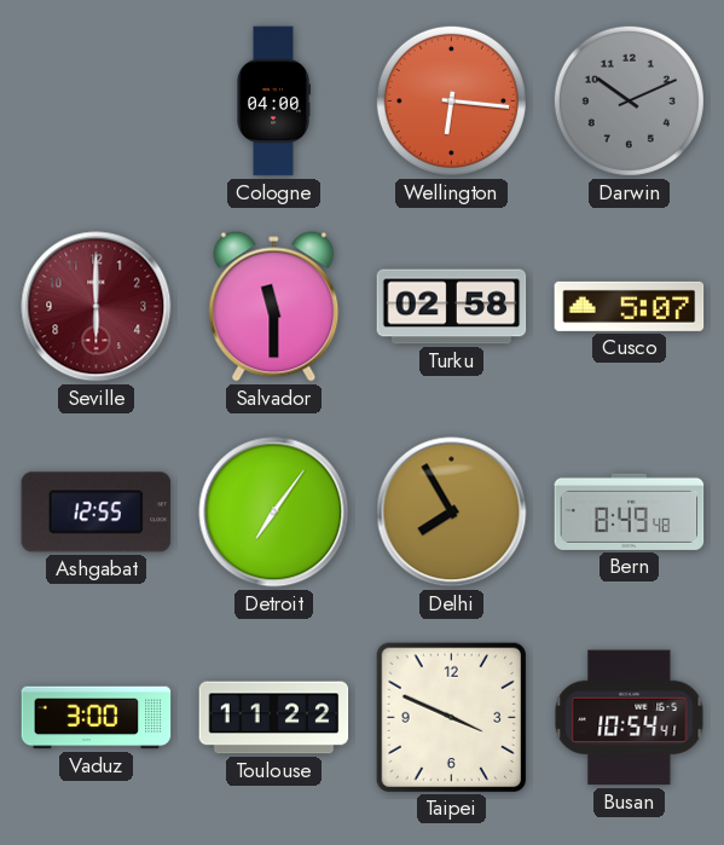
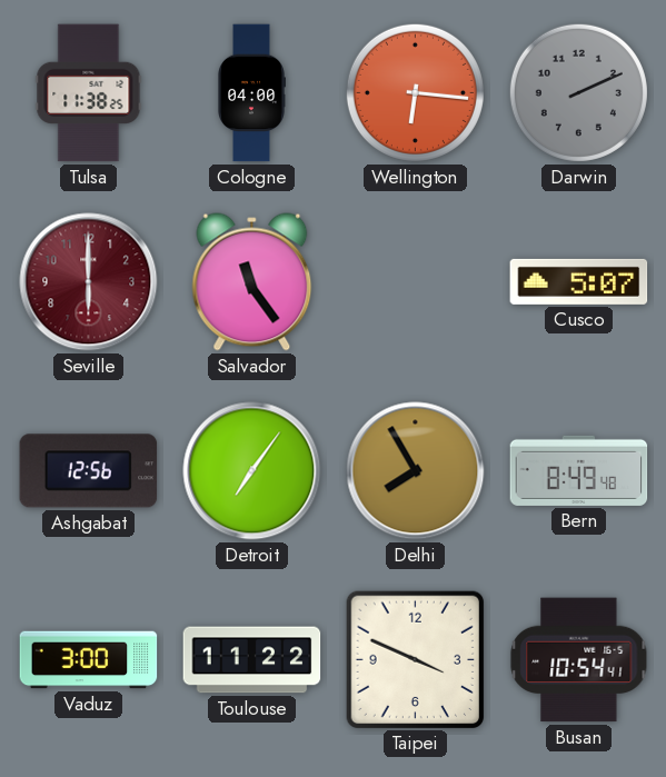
Tulsa: none -> 11:38
Darwin: 10:11 -> 2:11
Salvador: 11:30 -> 11:24
Turku: 02:58 -> none
Ashgabat: 12:55 -> 12:56
